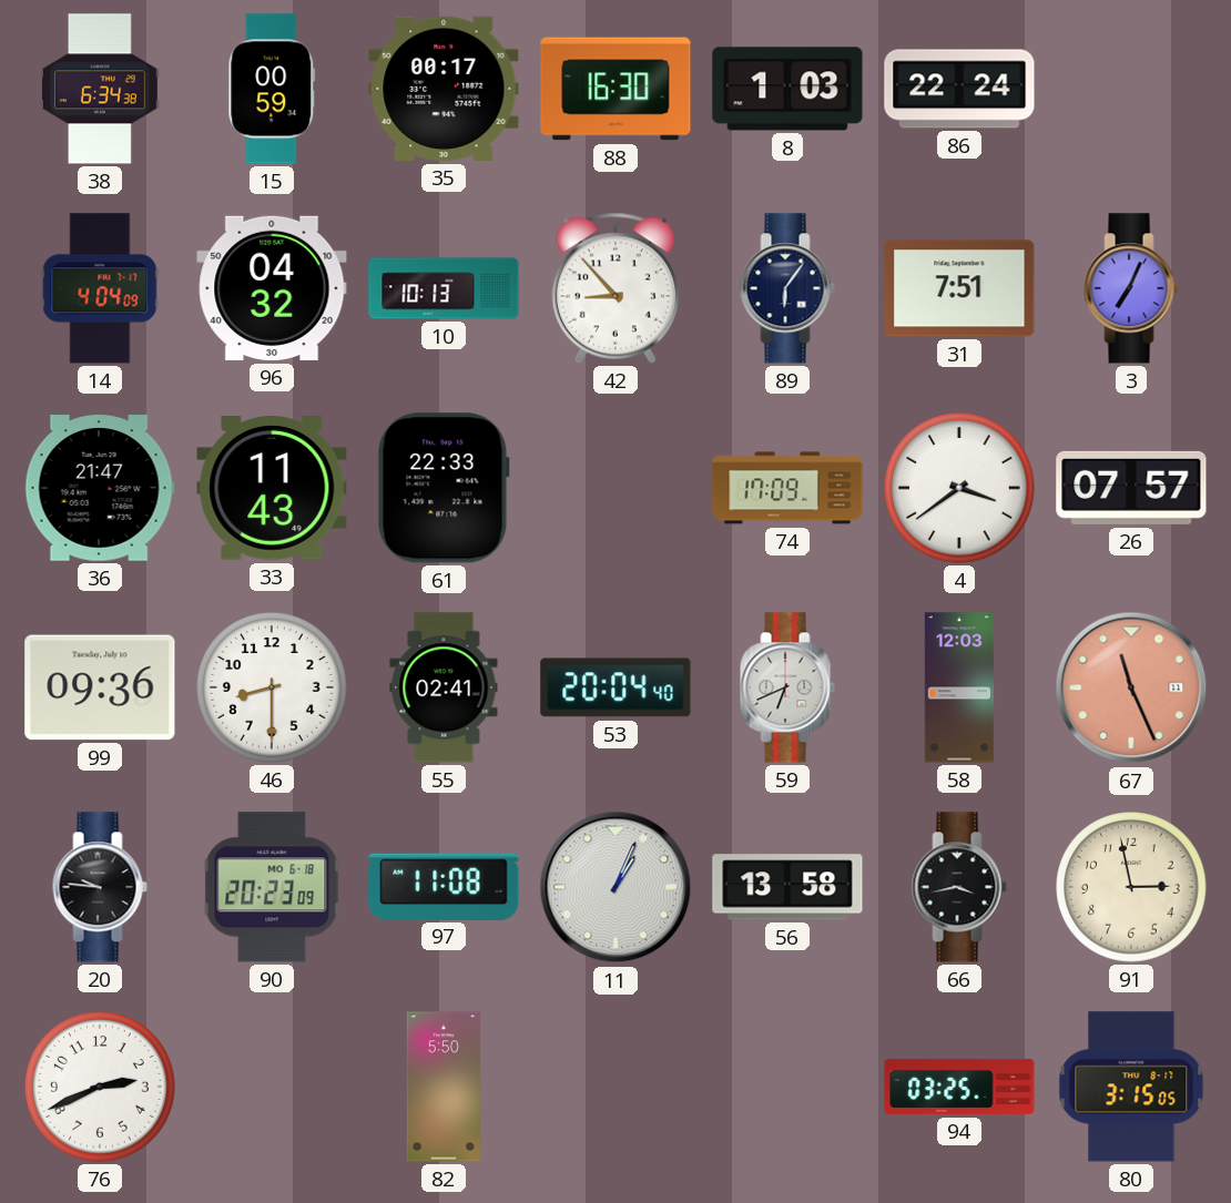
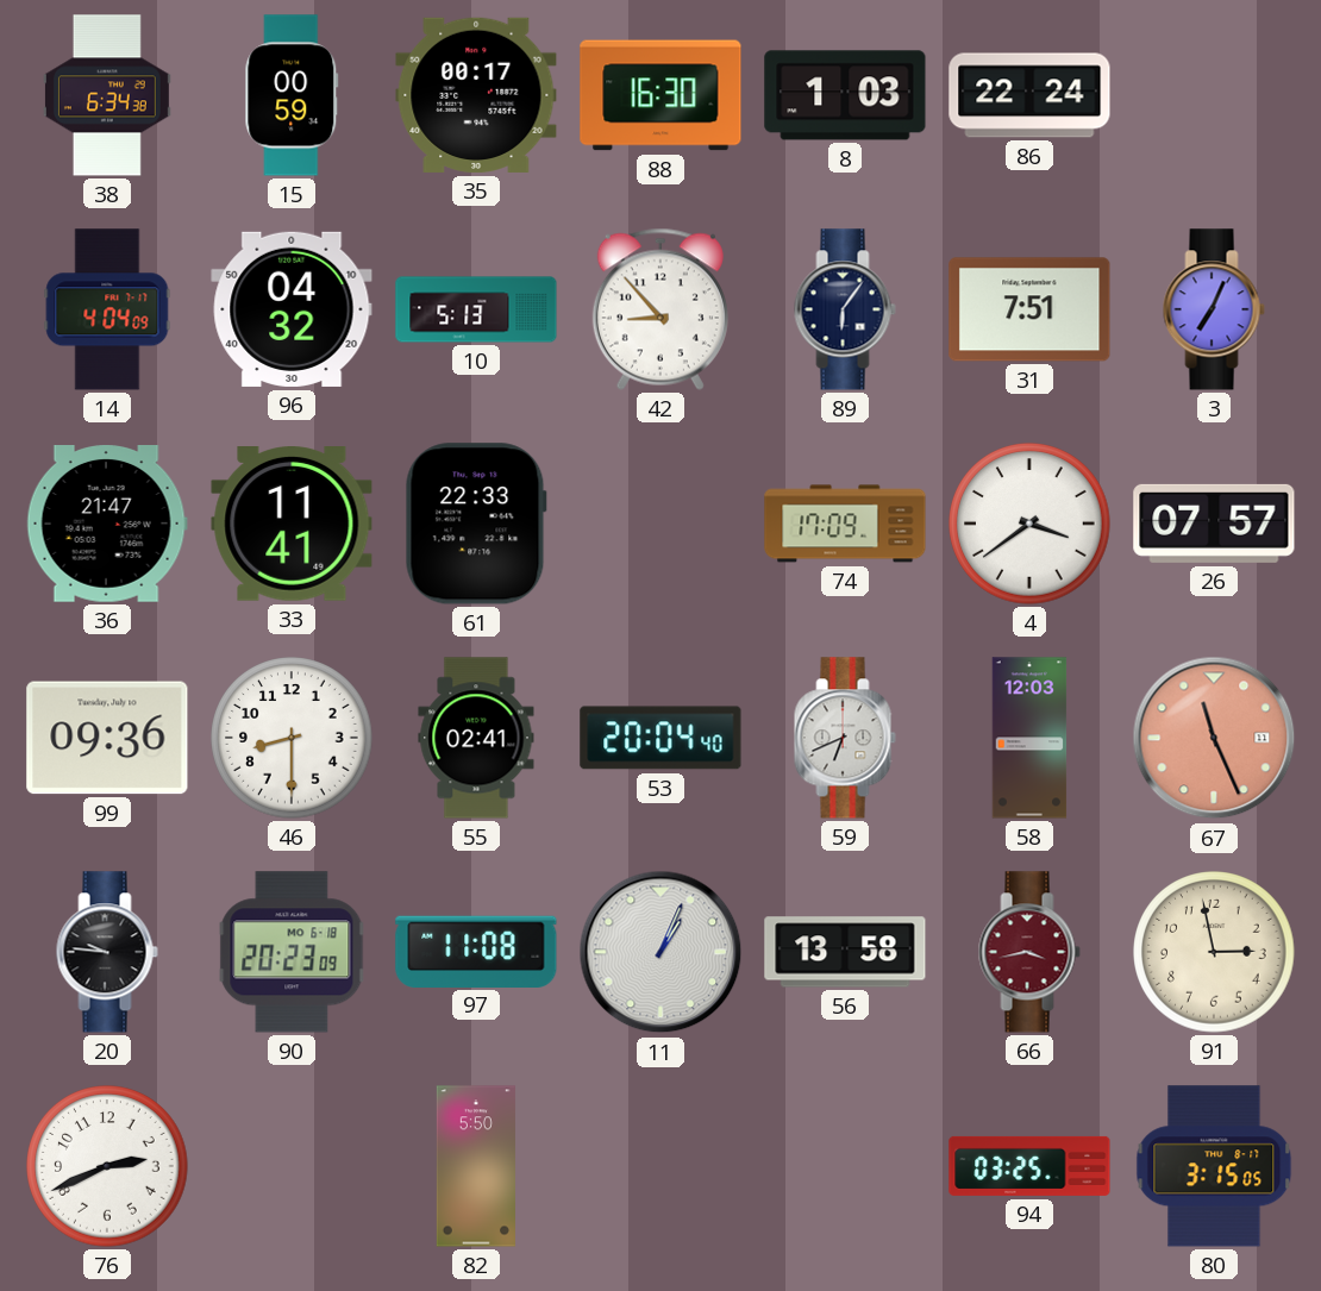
10: 10:13 -> 5:13
33: 11:43 -> 11:41
66 dial: black -> burgundy
